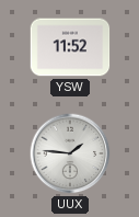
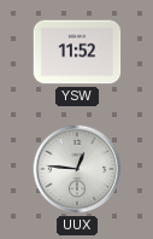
UUX: 1:46 -> 12:46
